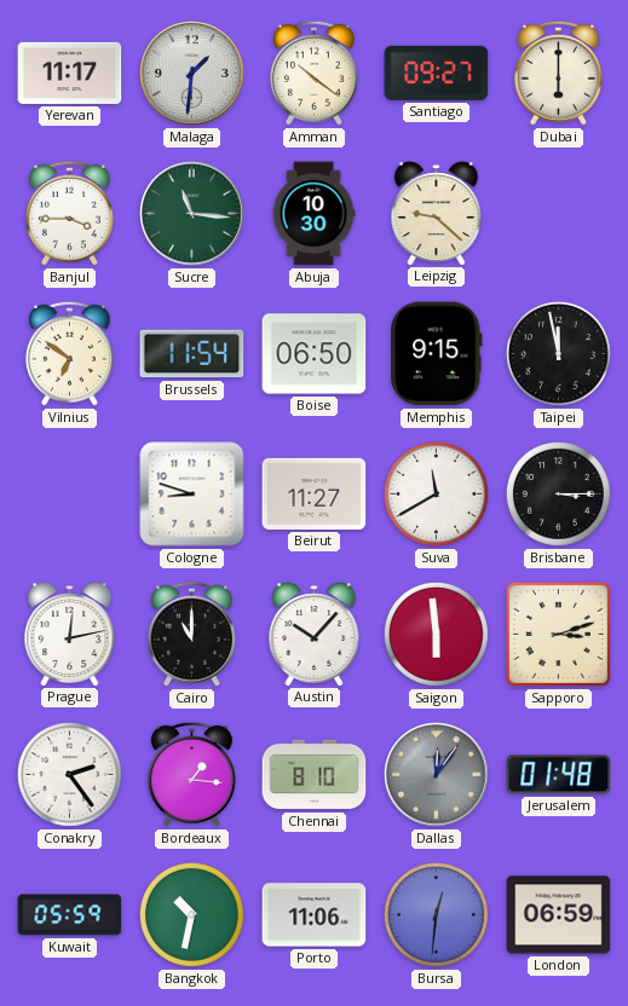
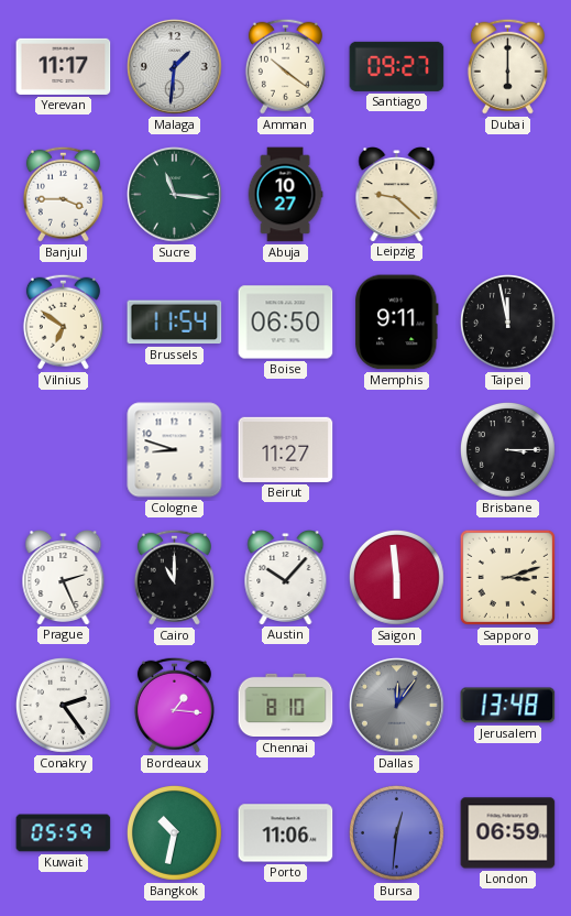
Abuja: 10:30 -> 10:27
Memphis: 9:15 -> 9:11
Suva: 11:40 -> none
Prague: 12:13 -> 2:26
Jerusalem: 01:48 -> 13:48
